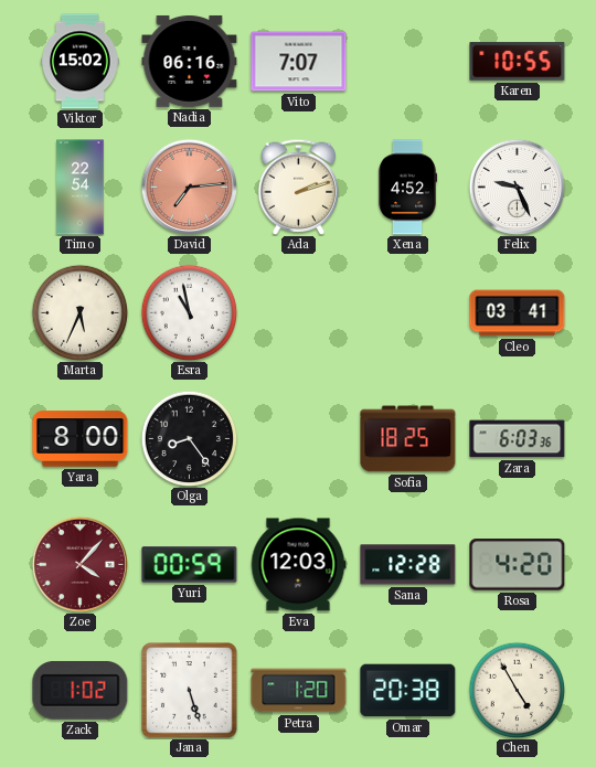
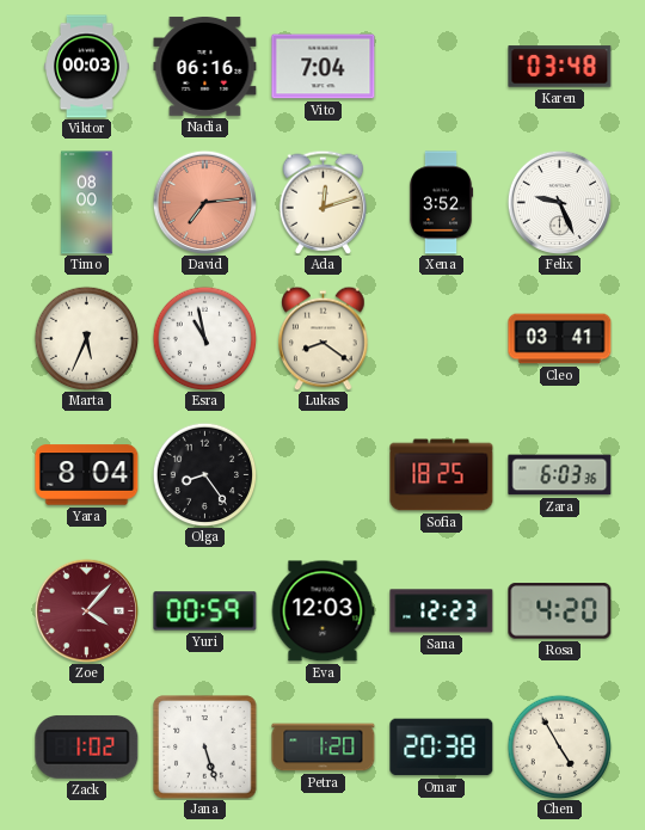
Viktor: 15:02 -> 00:03
Vito: 7:07 -> 7:04
Karen: 10:55 -> 03:48
Timo: 22:54 -> 08:00
Ada: 2:12 -> 12:12
Xena: 4:52 -> 3:52
Lukas: none -> 8:21
Yara: 8:00 -> 8:04
Sana: 12:28 -> 12:23
